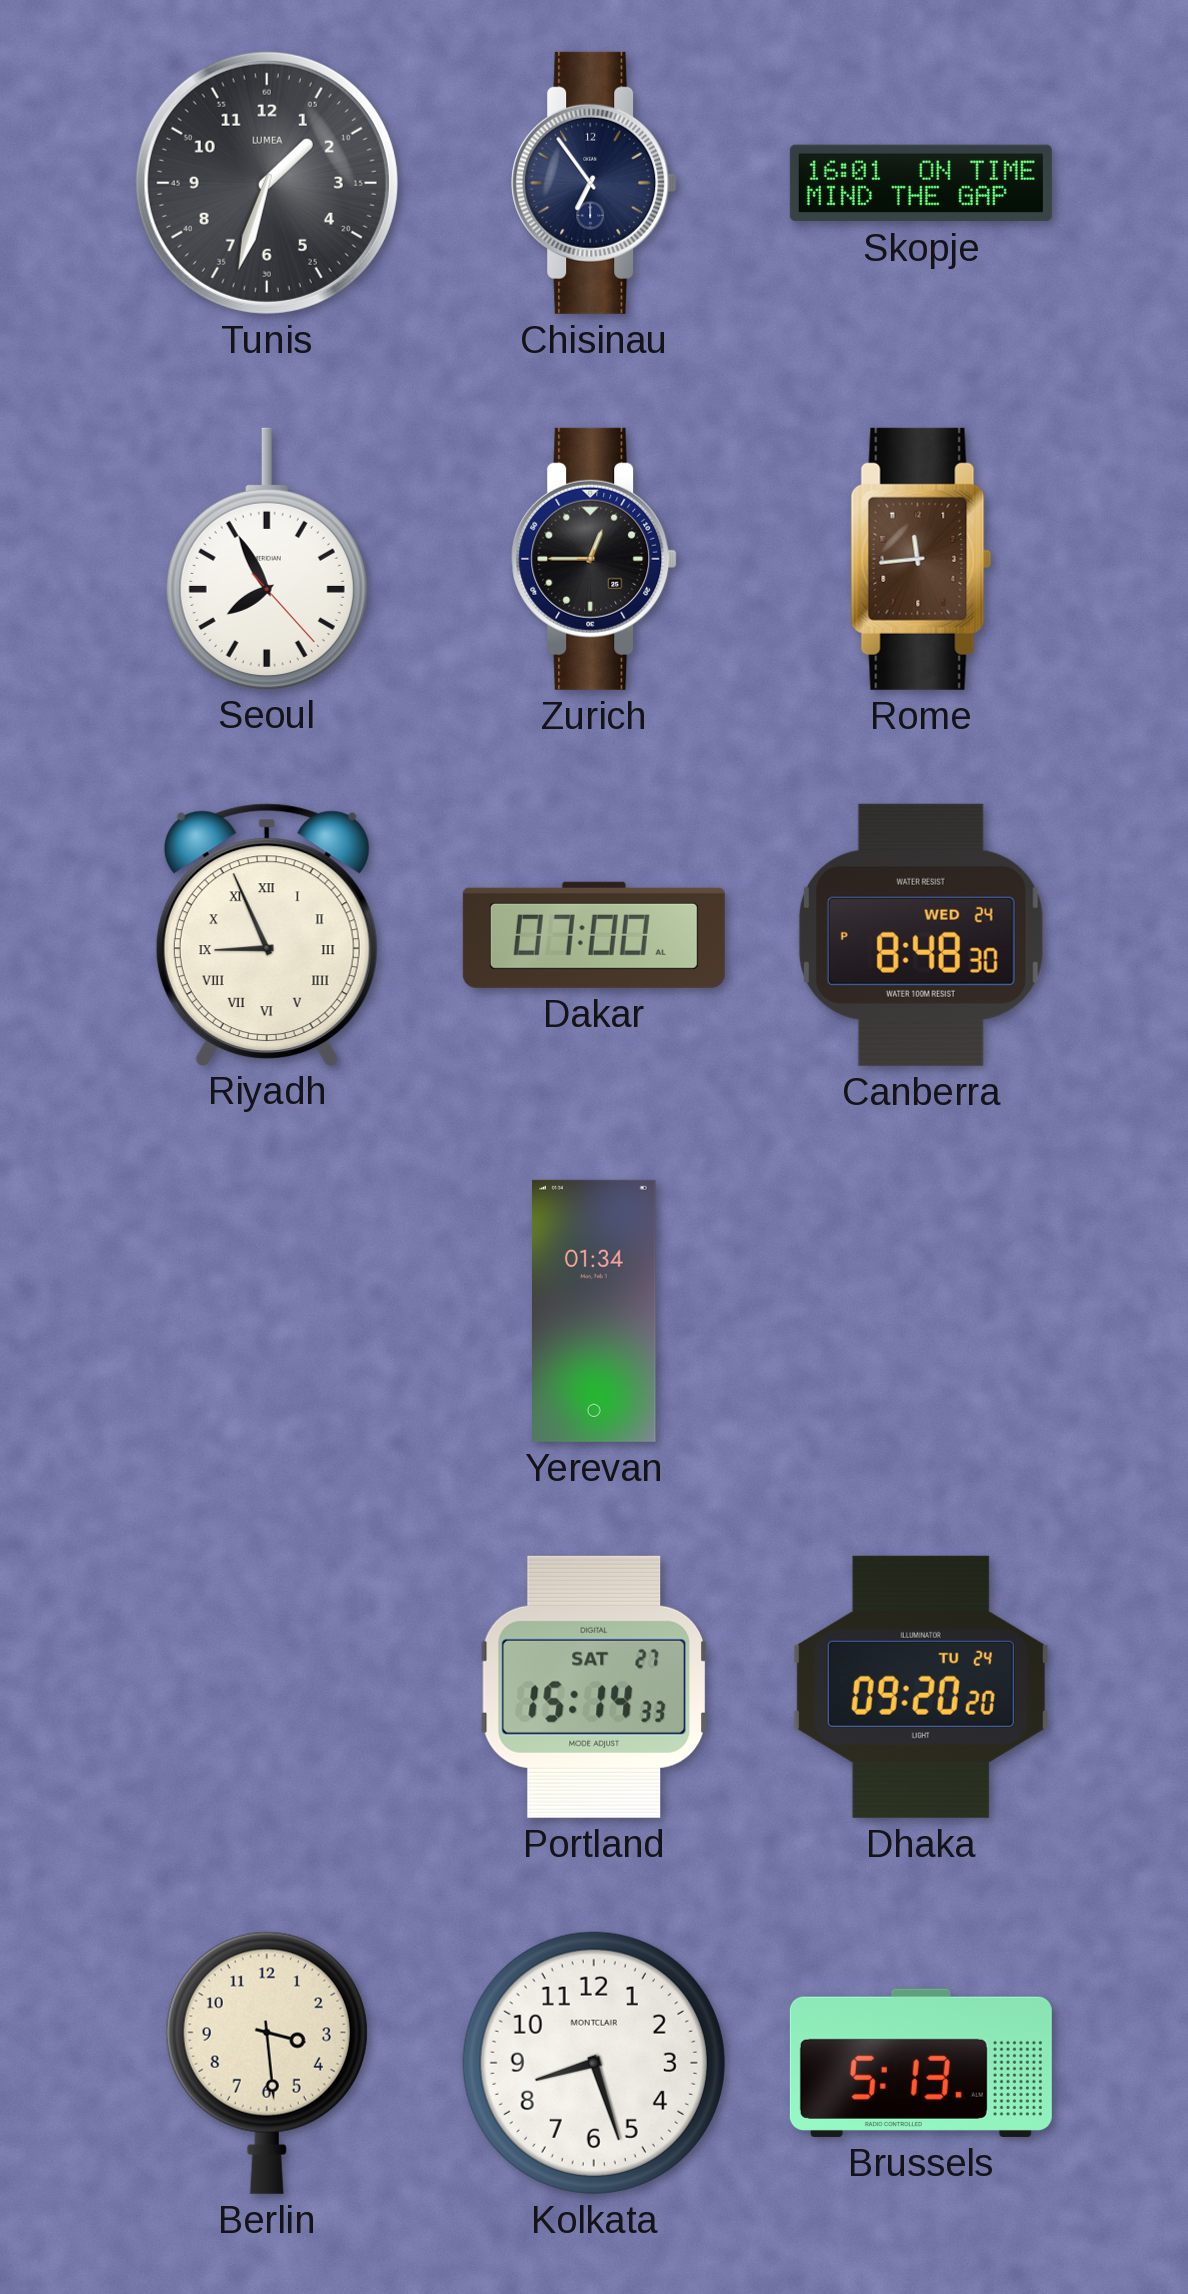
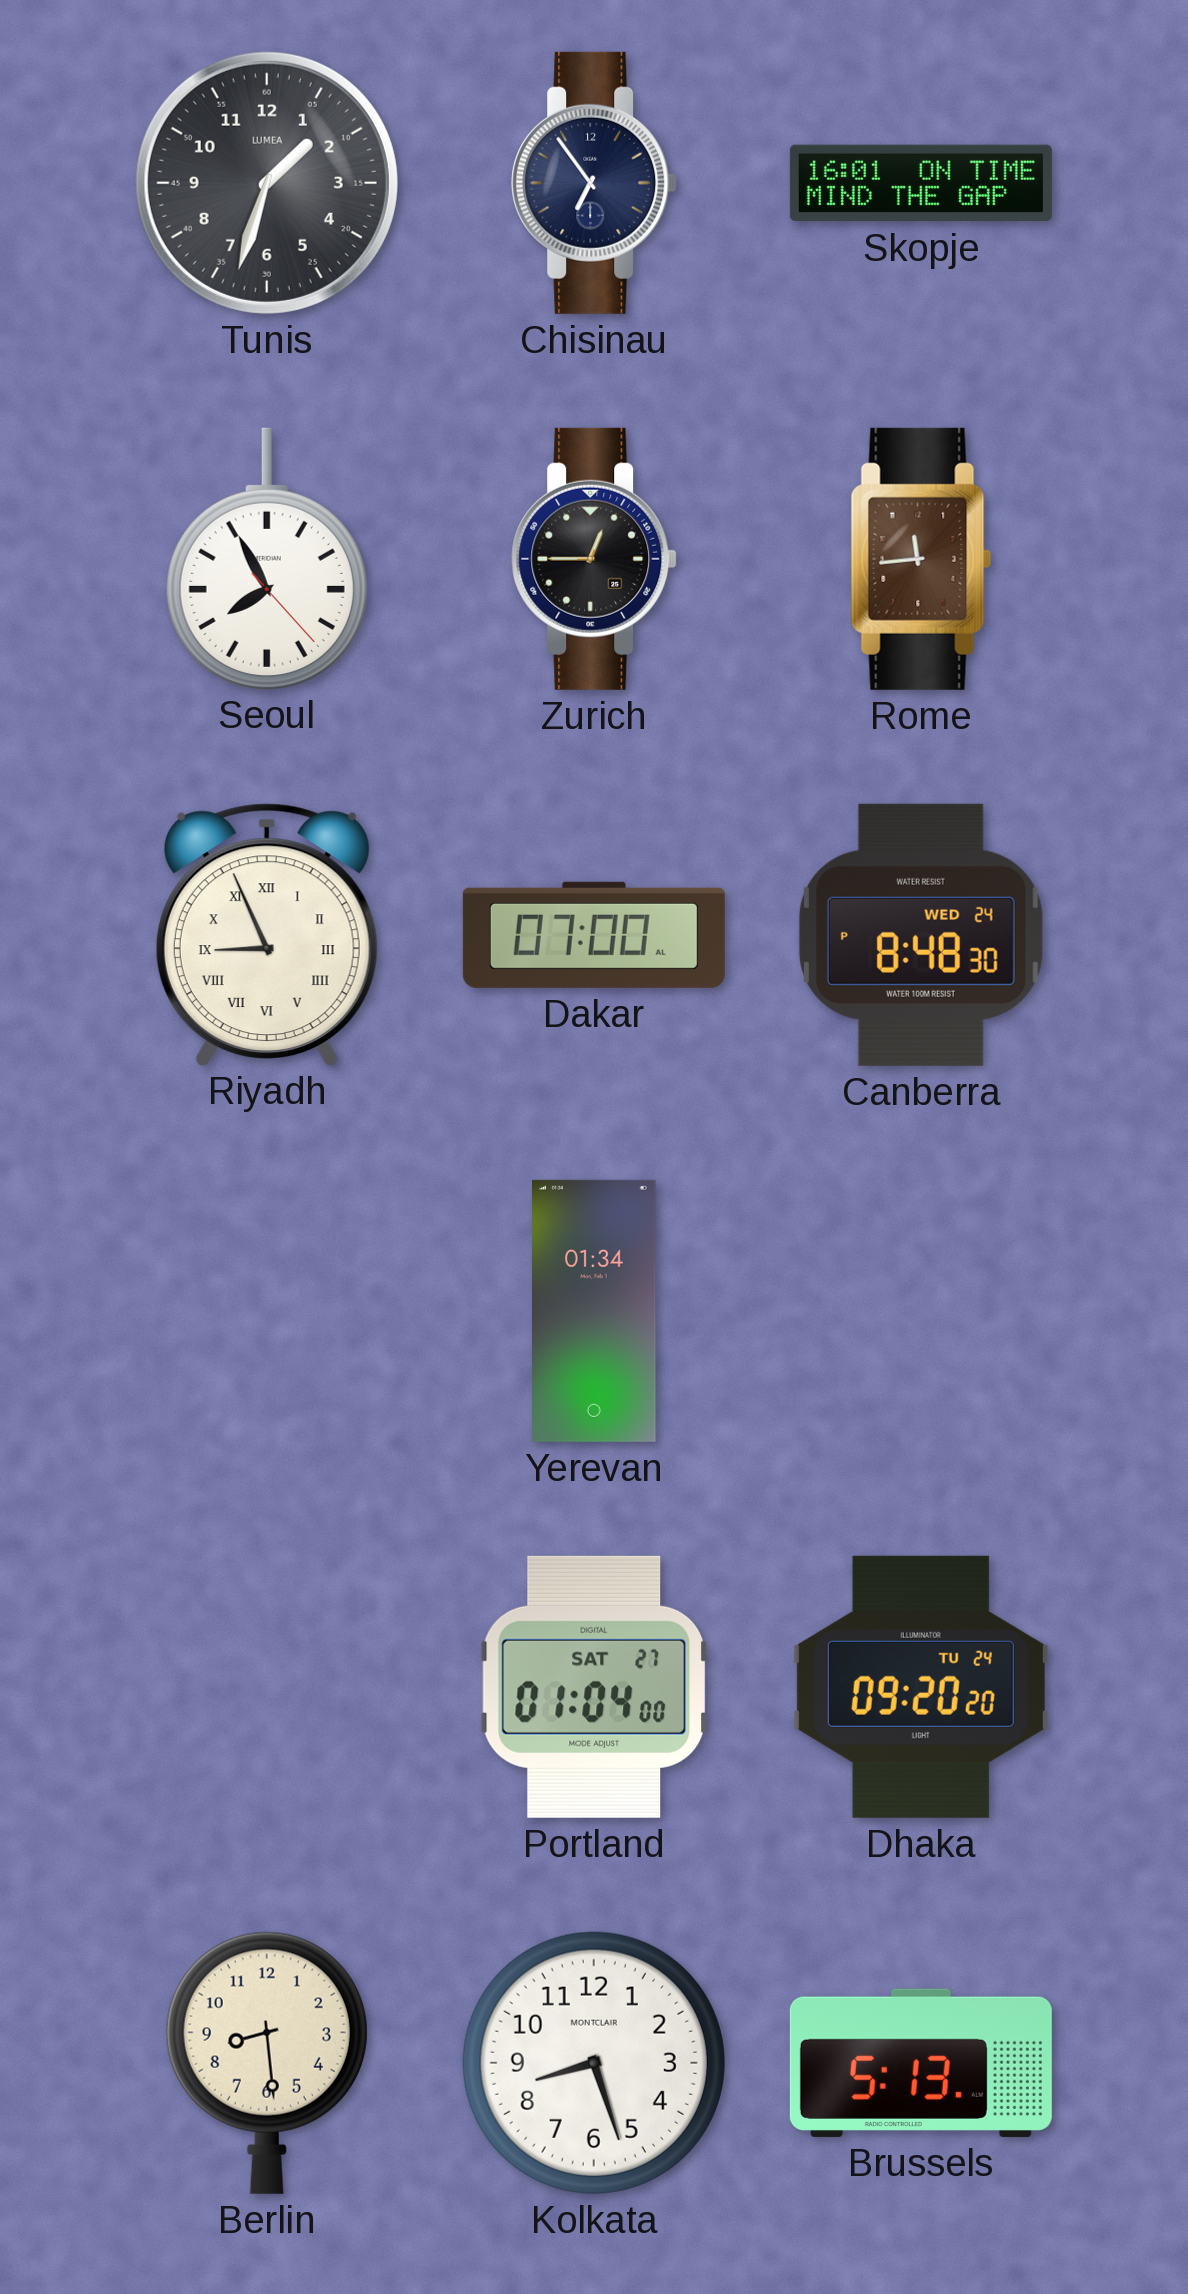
Portland: 15:14 -> 01:04
Berlin: 3:29 -> 8:29
